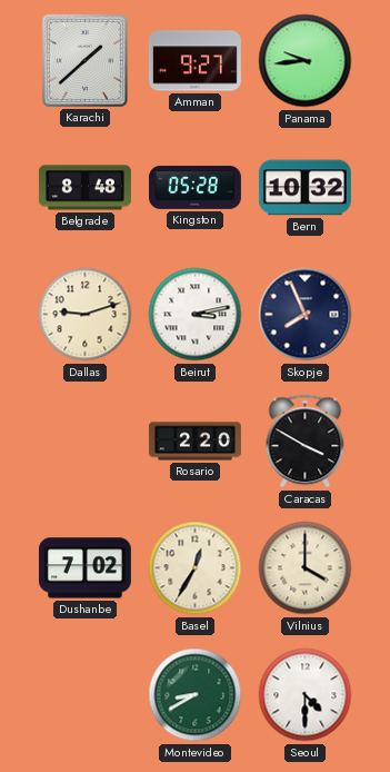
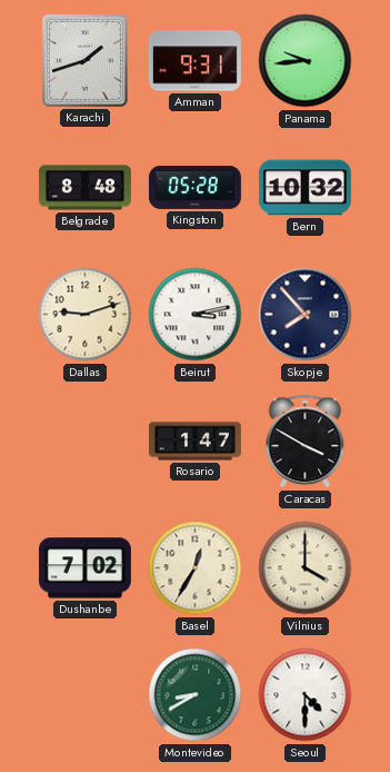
Karachi: 1:38 -> 1:42
Amman: 9:27 -> 9:31
Skopje: 7:56 -> 7:53
Rosario: 2:20 -> 1:47
